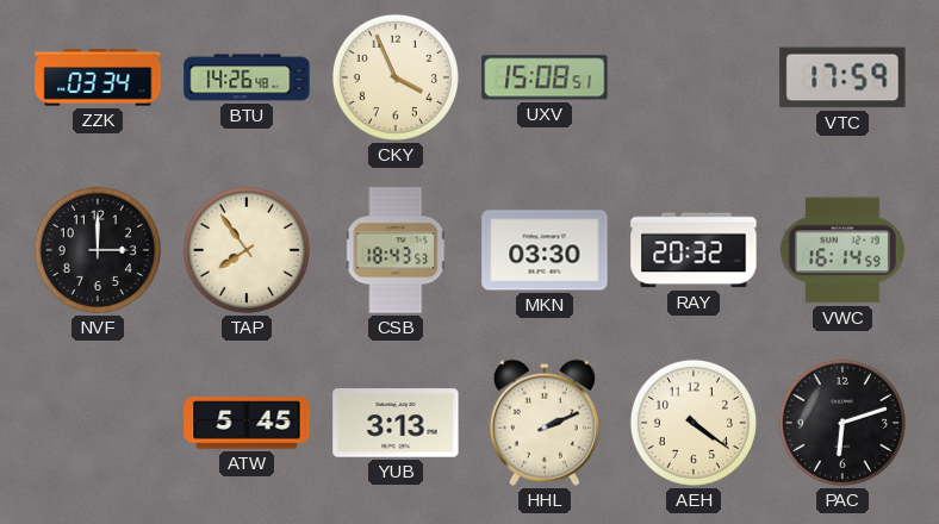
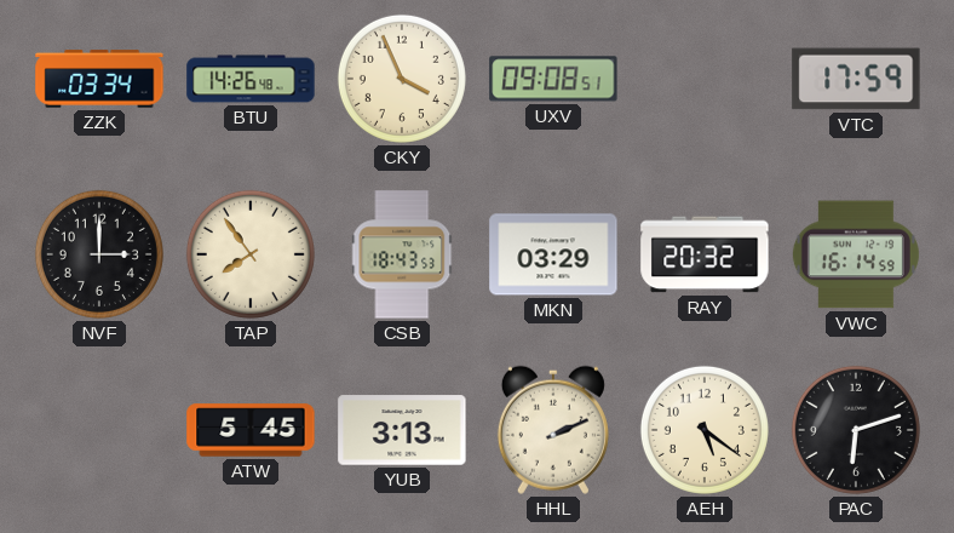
UXV: 15:08 -> 09:08
MKN: 03:30 -> 03:29
AEH: 4:21 -> 5:21
